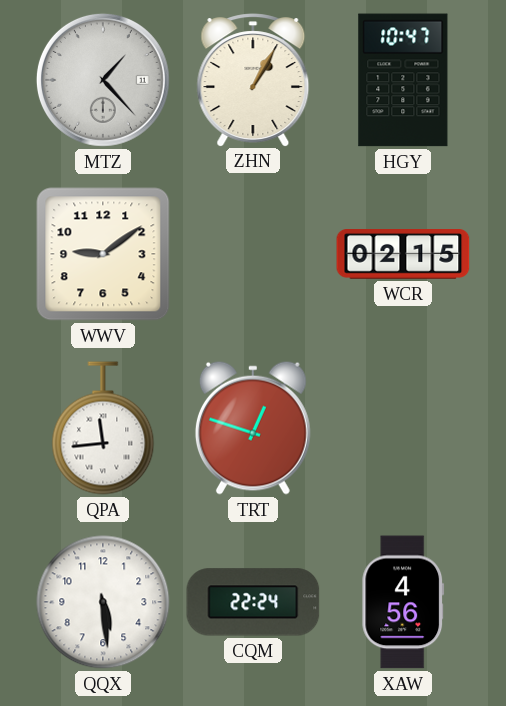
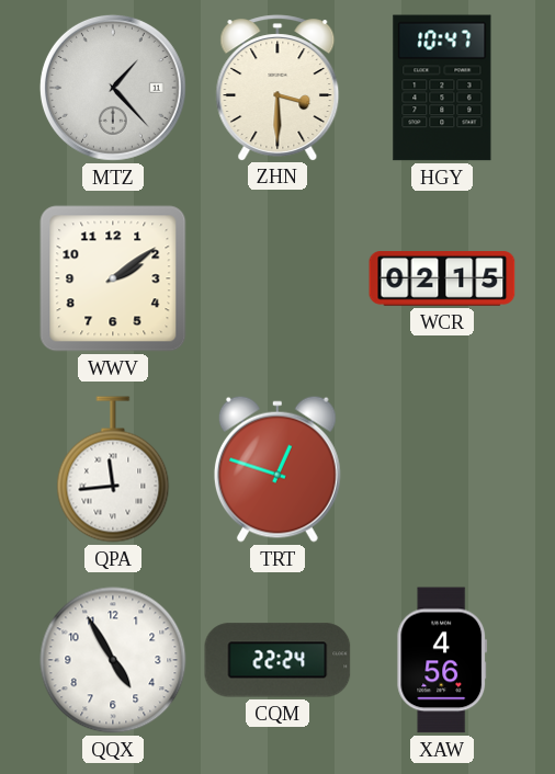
ZHN: 1:05 -> 3:30
WWV: 9:09 -> 2:09
QQX: 5:29 -> 4:55
